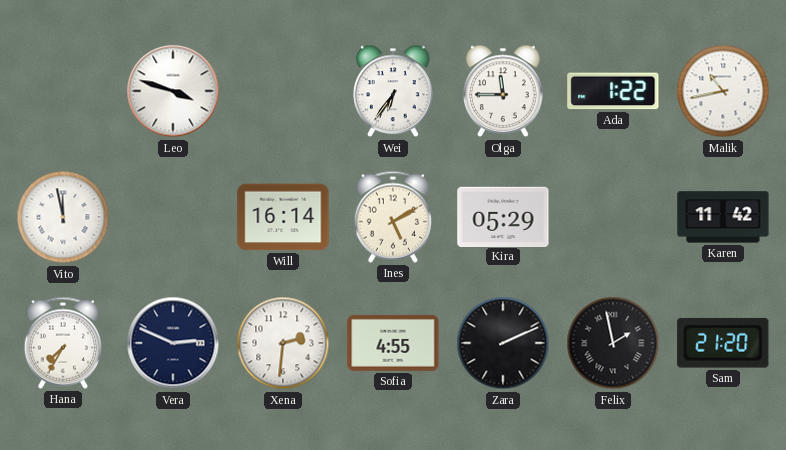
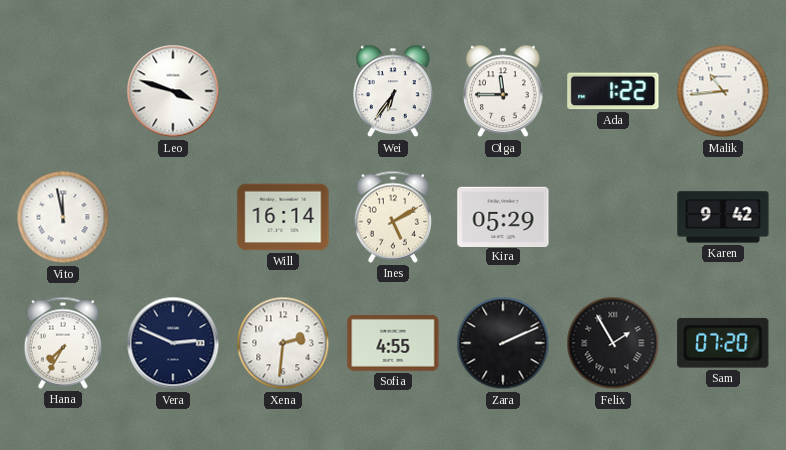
Malik: 10:43 -> 10:44
Karen: 11:42 -> 9:42
Felix: 1:58 -> 1:55
Sam: 21:20 -> 07:20
